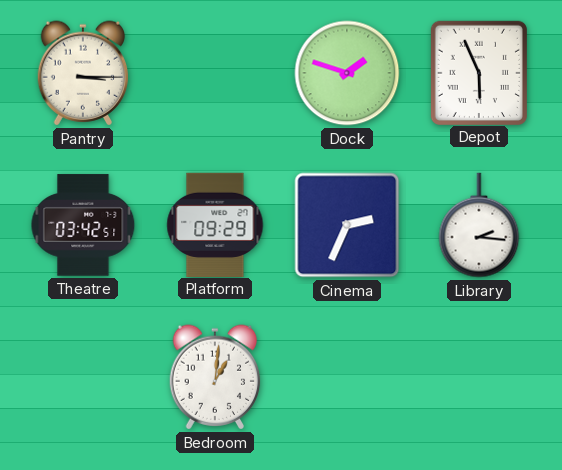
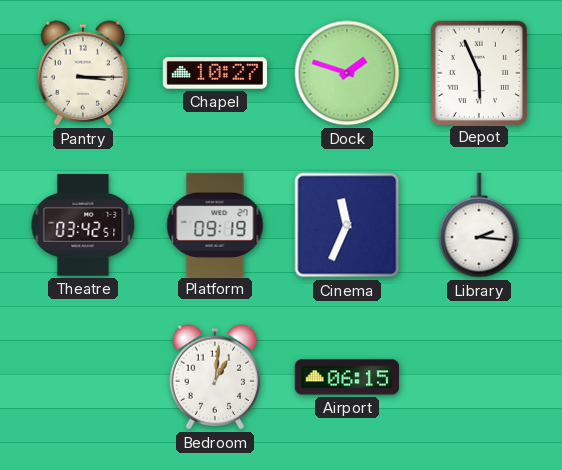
Chapel: none -> 10:27
Platform: 09:29 -> 09:19
Cinema: 2:34 -> 11:34
Airport: none -> 06:15
